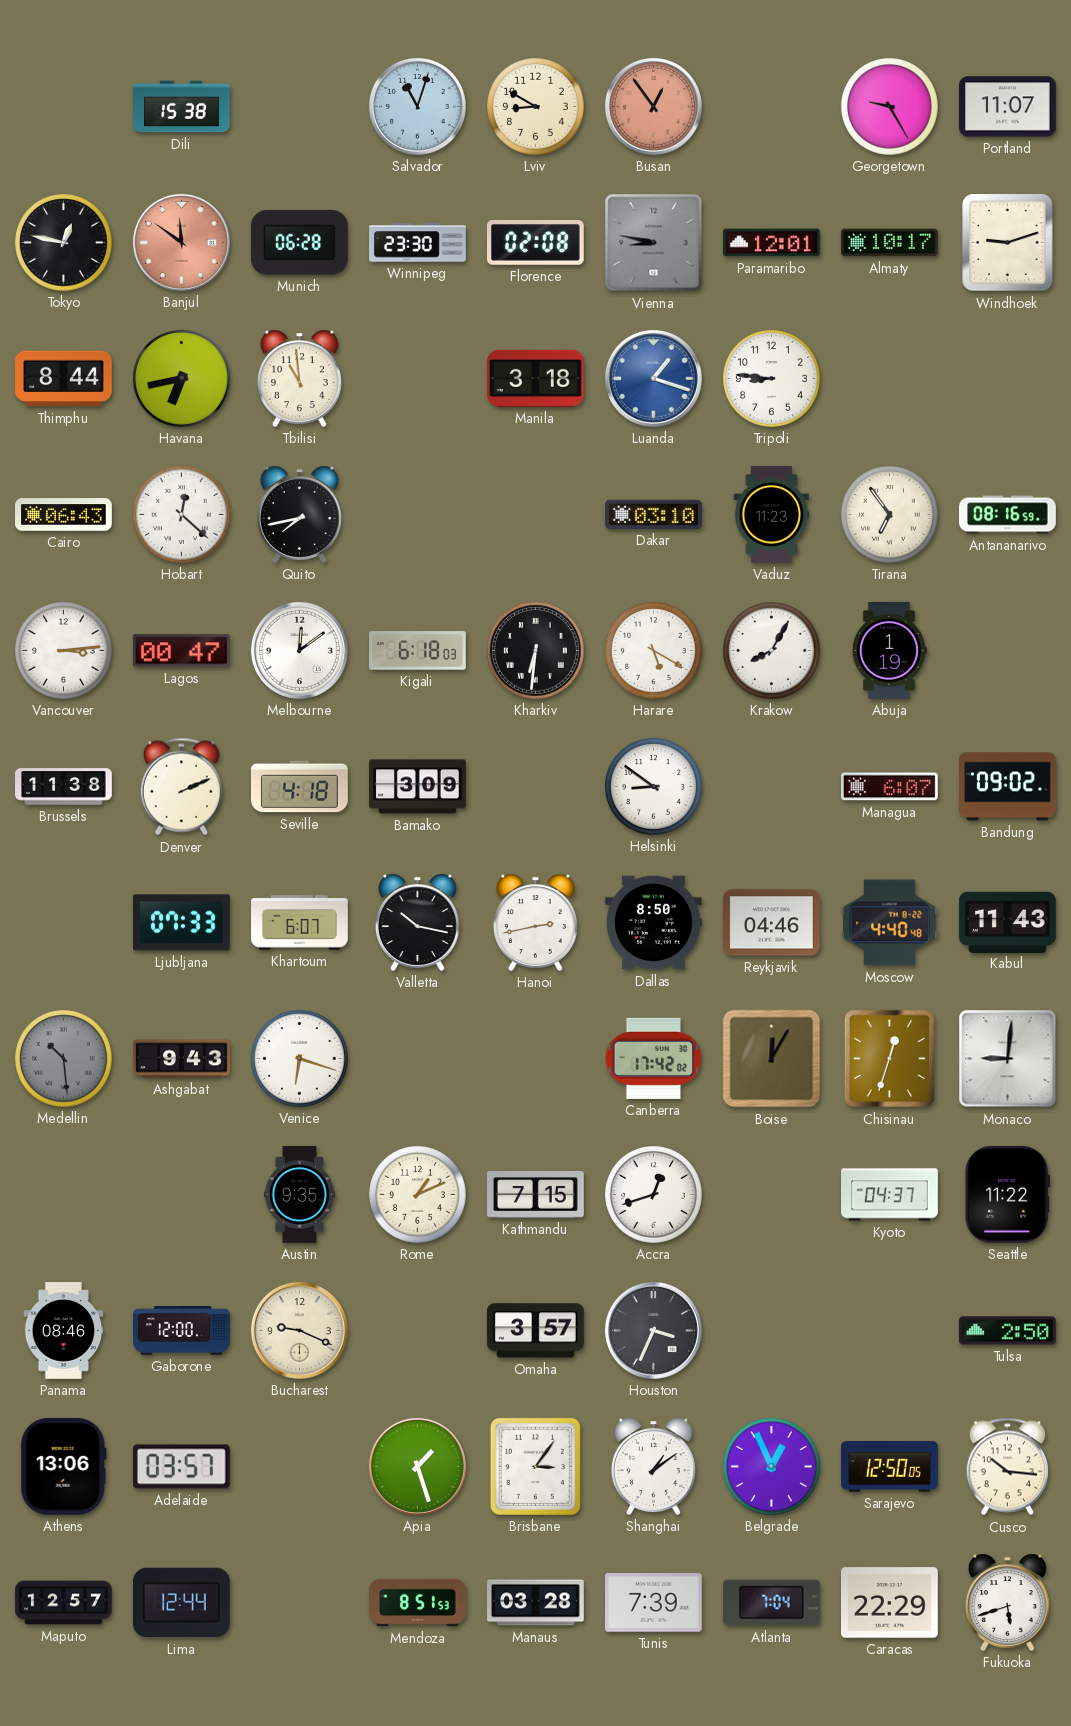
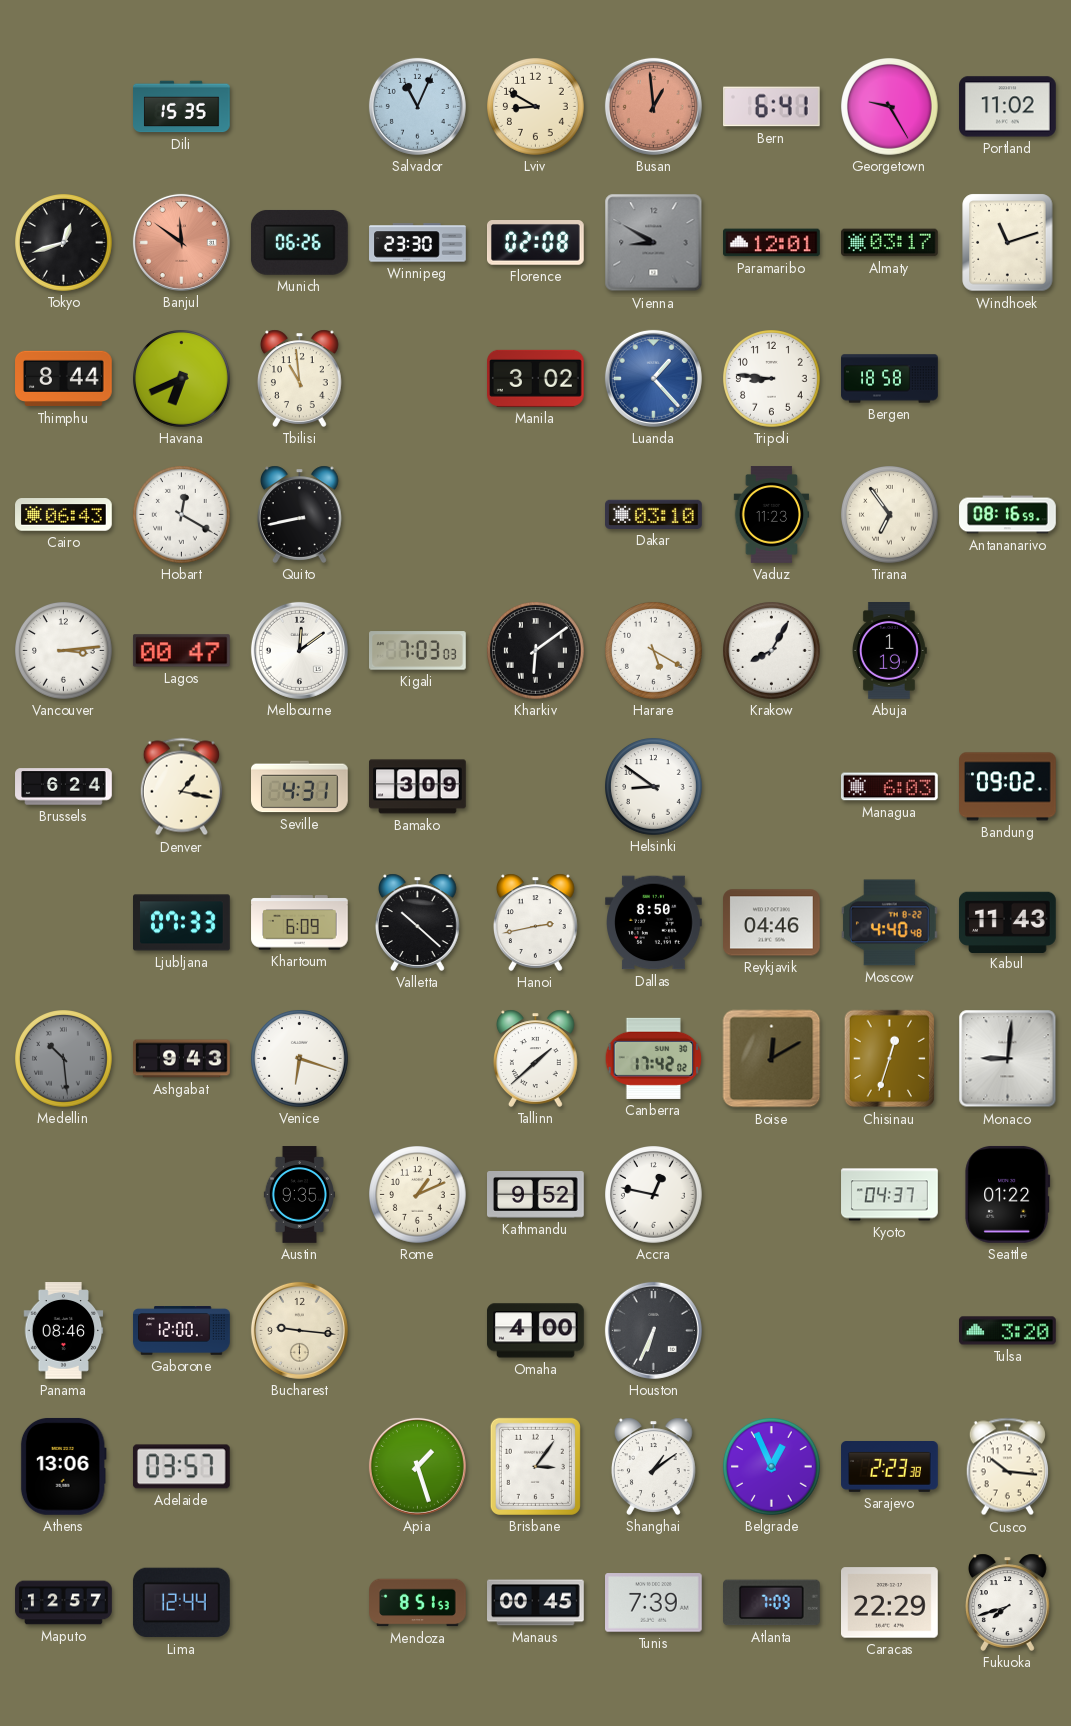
Dili: 15:38 -> 15:35
Salvador: 11:03 -> 11:04
Busan: 12:54 -> 12:59
Bern: none -> 6:41
Portland: 11:07 -> 11:02
Tokyo: 12:47 -> 12:42
Munich: 06:28 -> 06:26
Vienna: 8:47 -> 8:50
Almaty: 10:17 -> 03:17
Windhoek: 9:12 -> 11:12
Havana: 6:43 -> 6:41
Manila: 3:18 -> 3:02
Luanda: 1:18 -> 1:23
Bergen: none -> 18:58
Hobart: 12:22 -> 12:20
Quito: 7:43 -> 8:43
Kigali: 6:18 -> 7:03
Kharkiv: 6:31 -> 6:09
Brussels: 11:38 -> 6:24
Denver: 2:11 -> 1:17
Seville: 4:18 -> 4:31
Managua: 6:07 -> 6:03
Khartoum: 6:07 -> 6:09
Valletta: 10:17 -> 10:22
Tallinn: none -> 1:38
Boise: 12:05 -> 12:10
Kathmandu: 7:15 -> 9:52
Accra: 12:42 -> 12:47
Seattle: 11:22 -> 01:22
Bucharest: 9:19 -> 9:16
Omaha: 3:57 -> 4:00
Houston: 3:34 -> 6:34
Tulsa: 2:50 -> 3:20
Sarajevo: 12:50 -> 2:23
Manaus: 03:28 -> 00:45
Atlanta: 7:04 -> 7:09
Fukuoka: 5:42 -> 7:42
